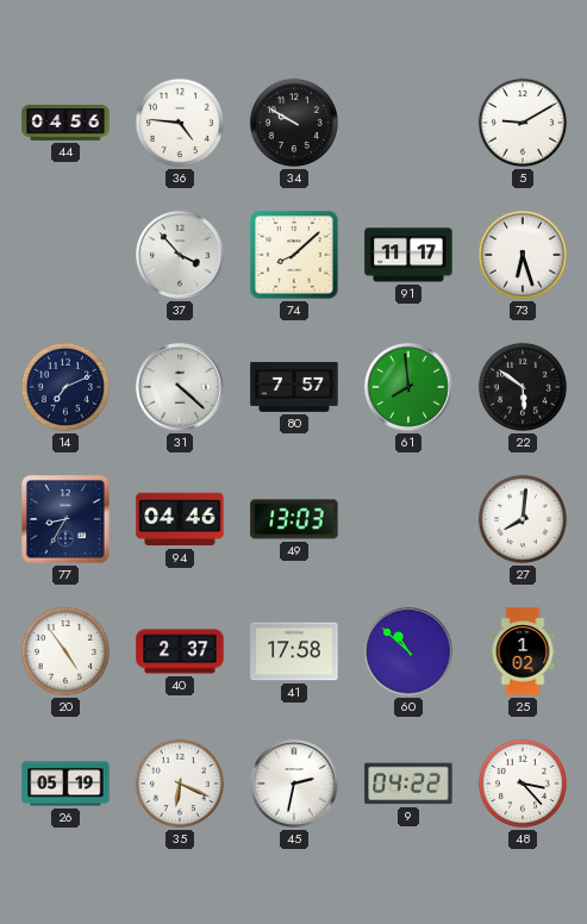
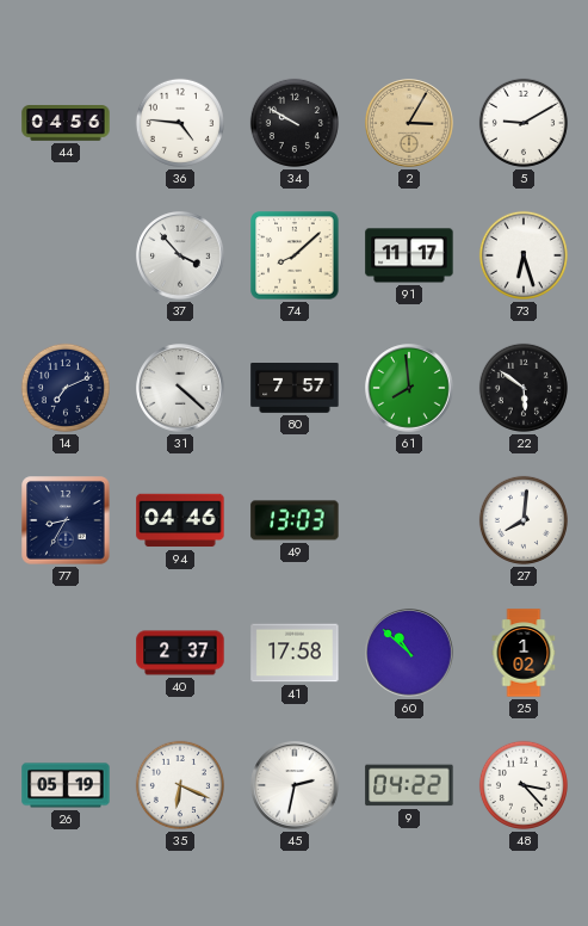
2: none -> 3:05
20: 4:54 -> none
